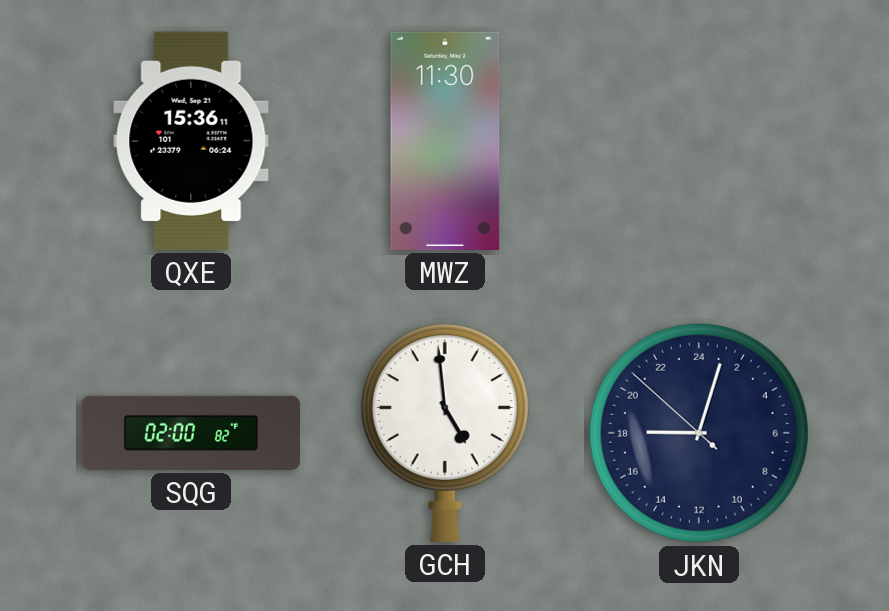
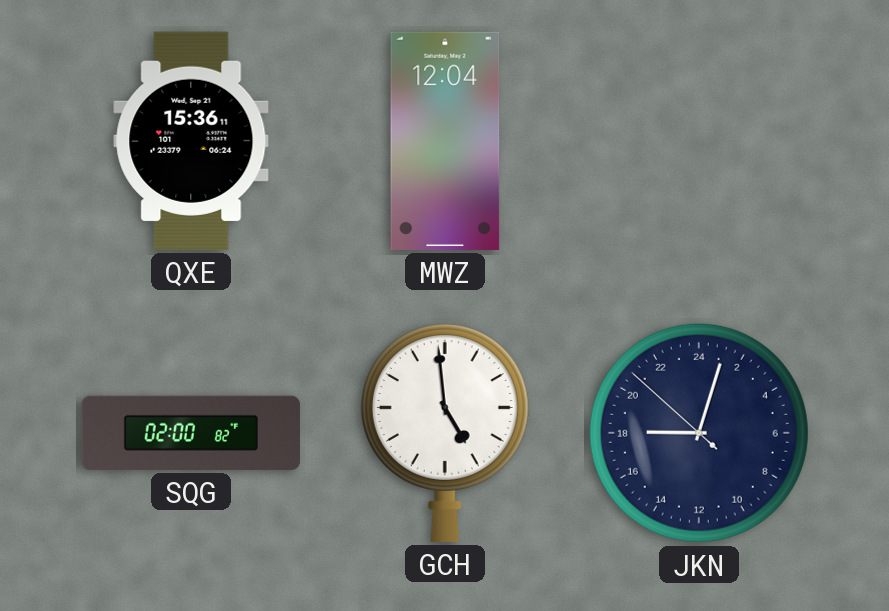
MWZ: 11:30 -> 12:04
